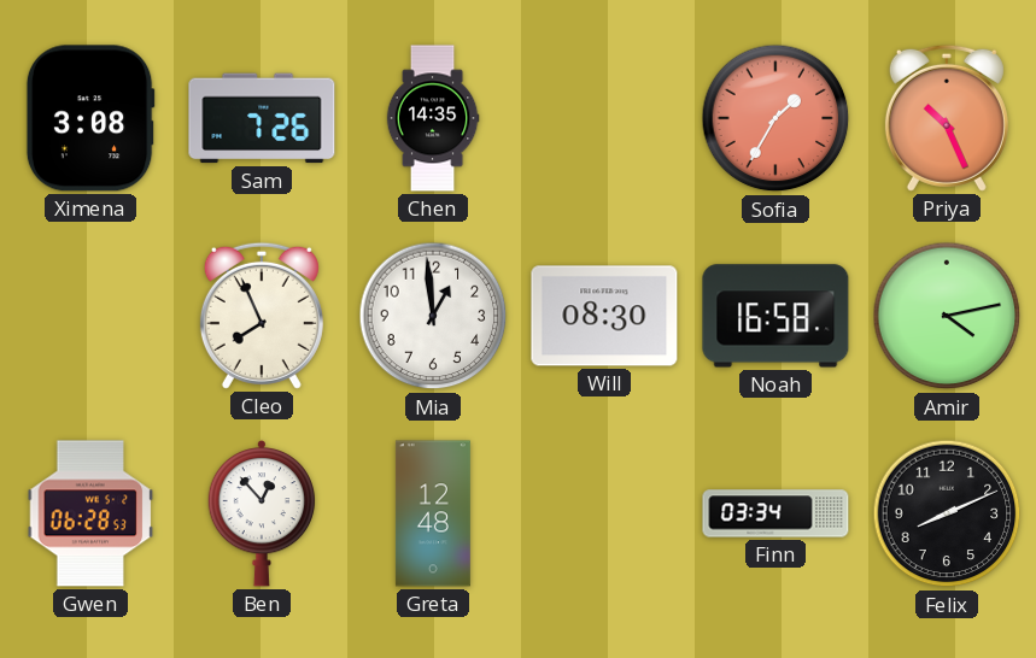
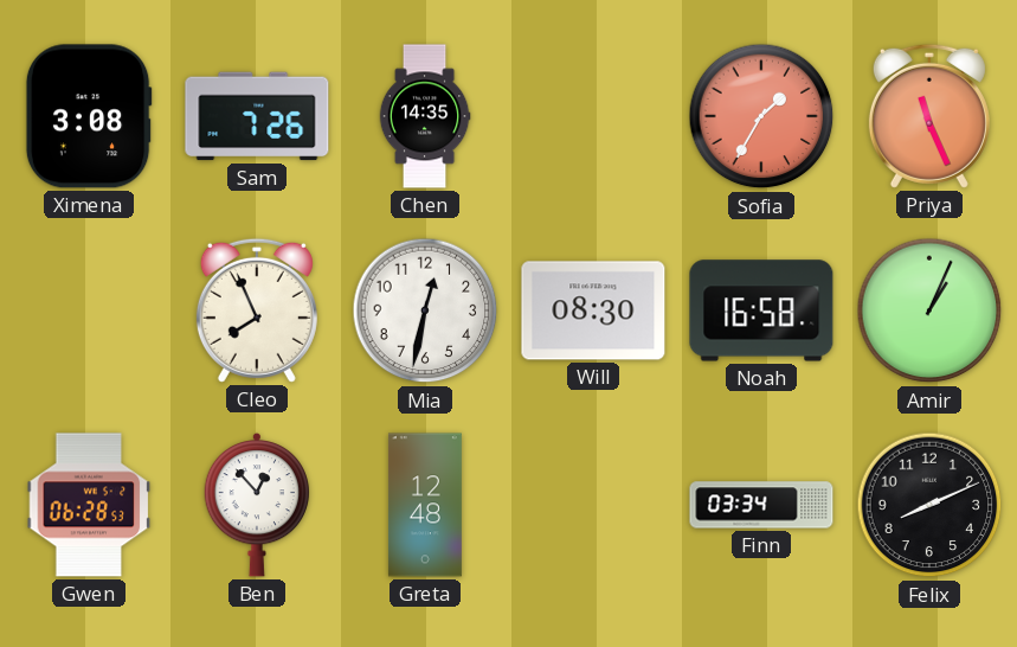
Priya: 10:26 -> 11:26
Mia: 12:59 -> 12:32
Amir: 4:13 -> 1:04
